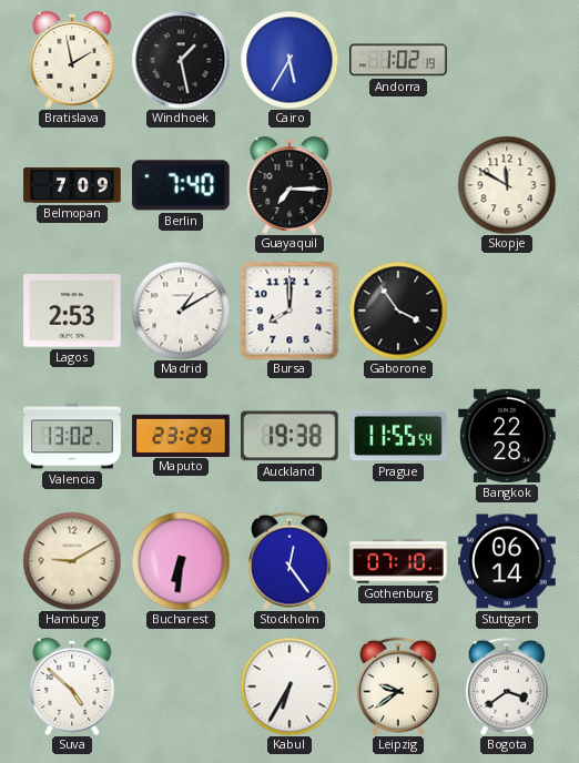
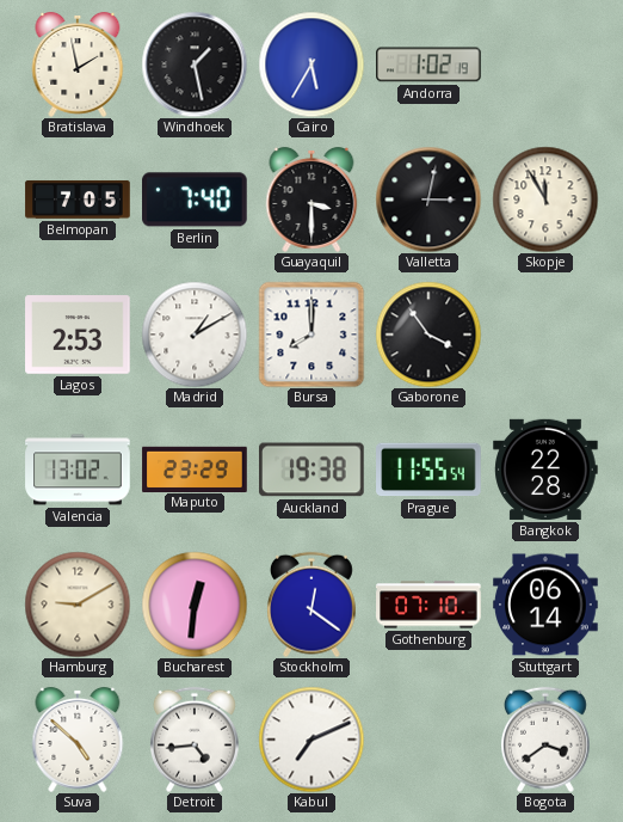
Belmopan: 7:09 -> 7:05
Guayaquil: 7:15 -> 3:30
Valletta: none -> 3:02
Skopje: 11:50 -> 11:55
Bucharest: 6:31 -> 12:31
Stockholm: 12:24 -> 12:21
Detroit: none -> 4:44
Kabul: 6:35 -> 7:11
Leipzig: 9:39 -> none
